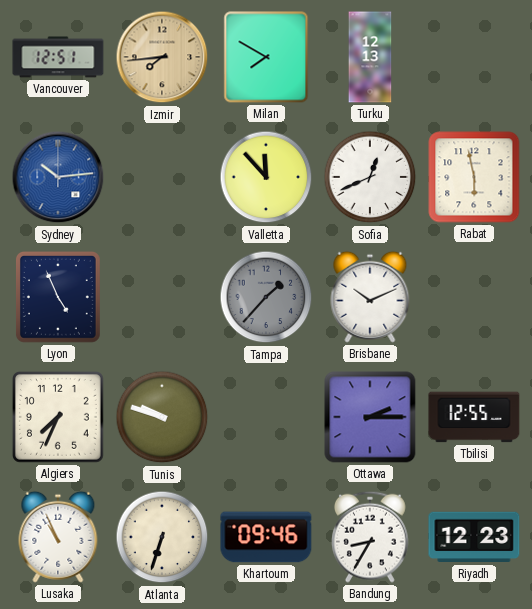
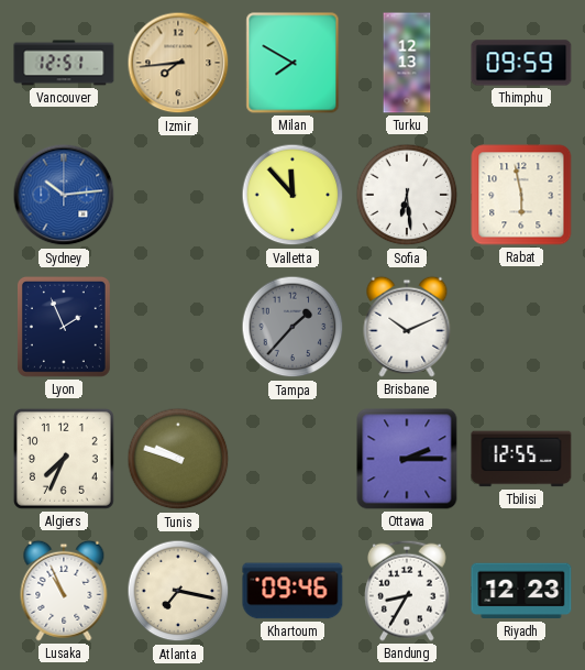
Thimphu: none -> 09:59
Sofia: 12:41 -> 6:29
Lyon: 4:56 -> 1:56
Atlanta: 6:33 -> 7:17
